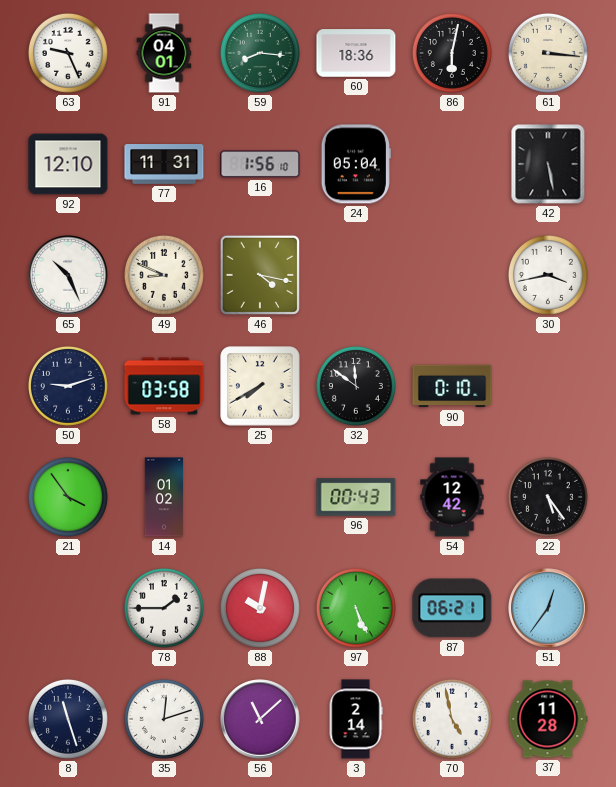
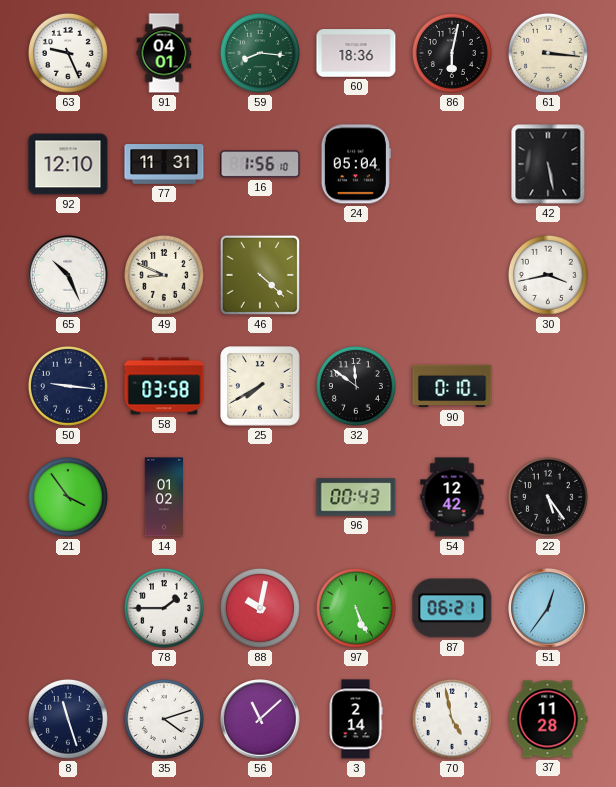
46: 4:17 -> 4:22
50: 9:12 -> 9:16
35: 12:12 -> 4:12
